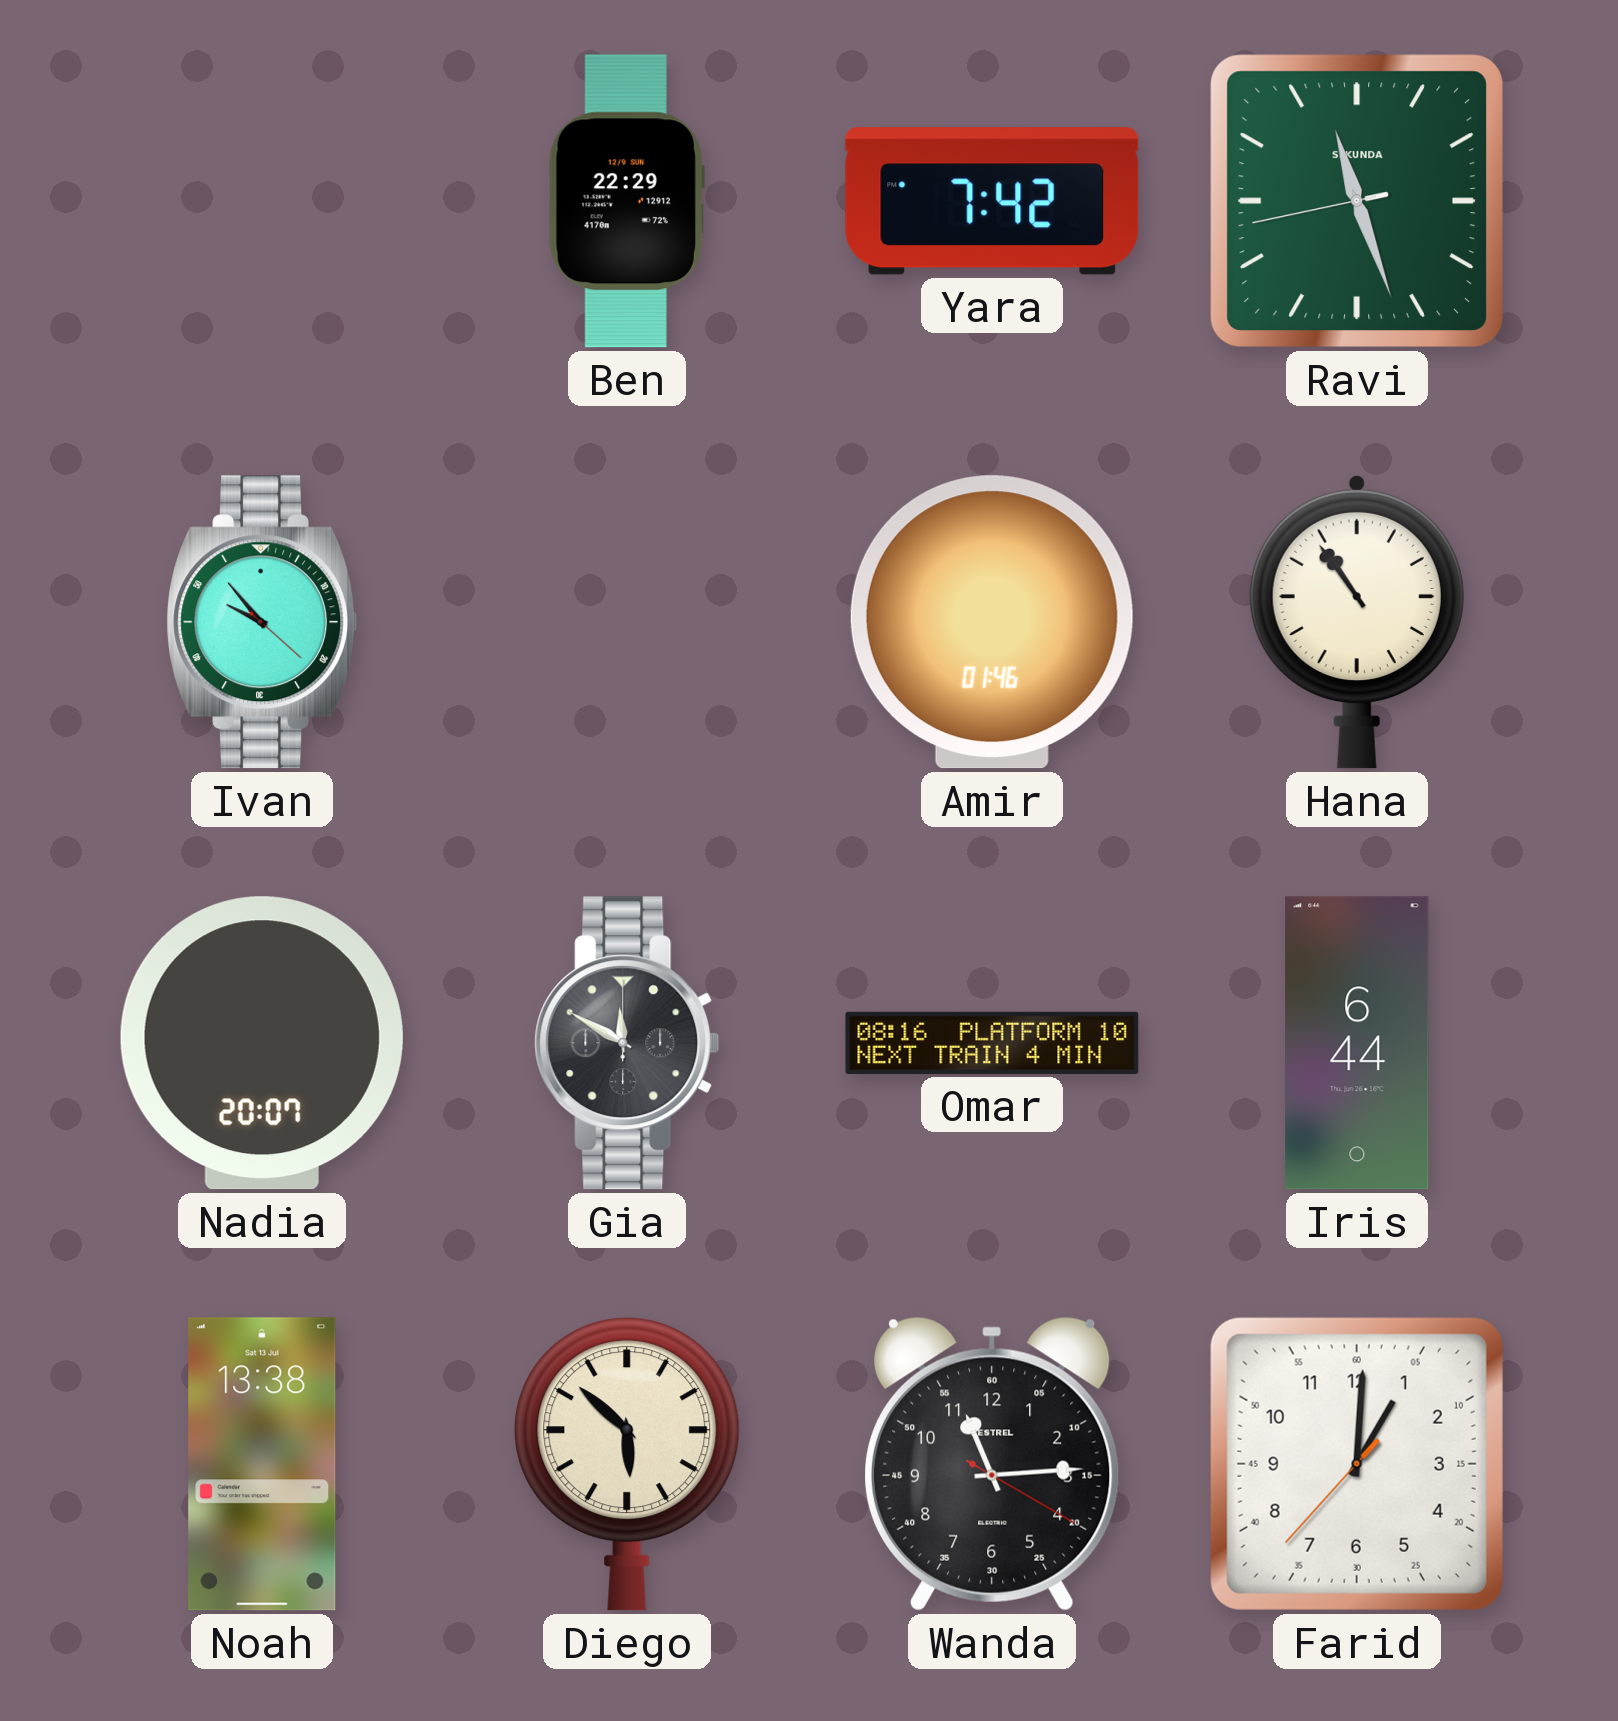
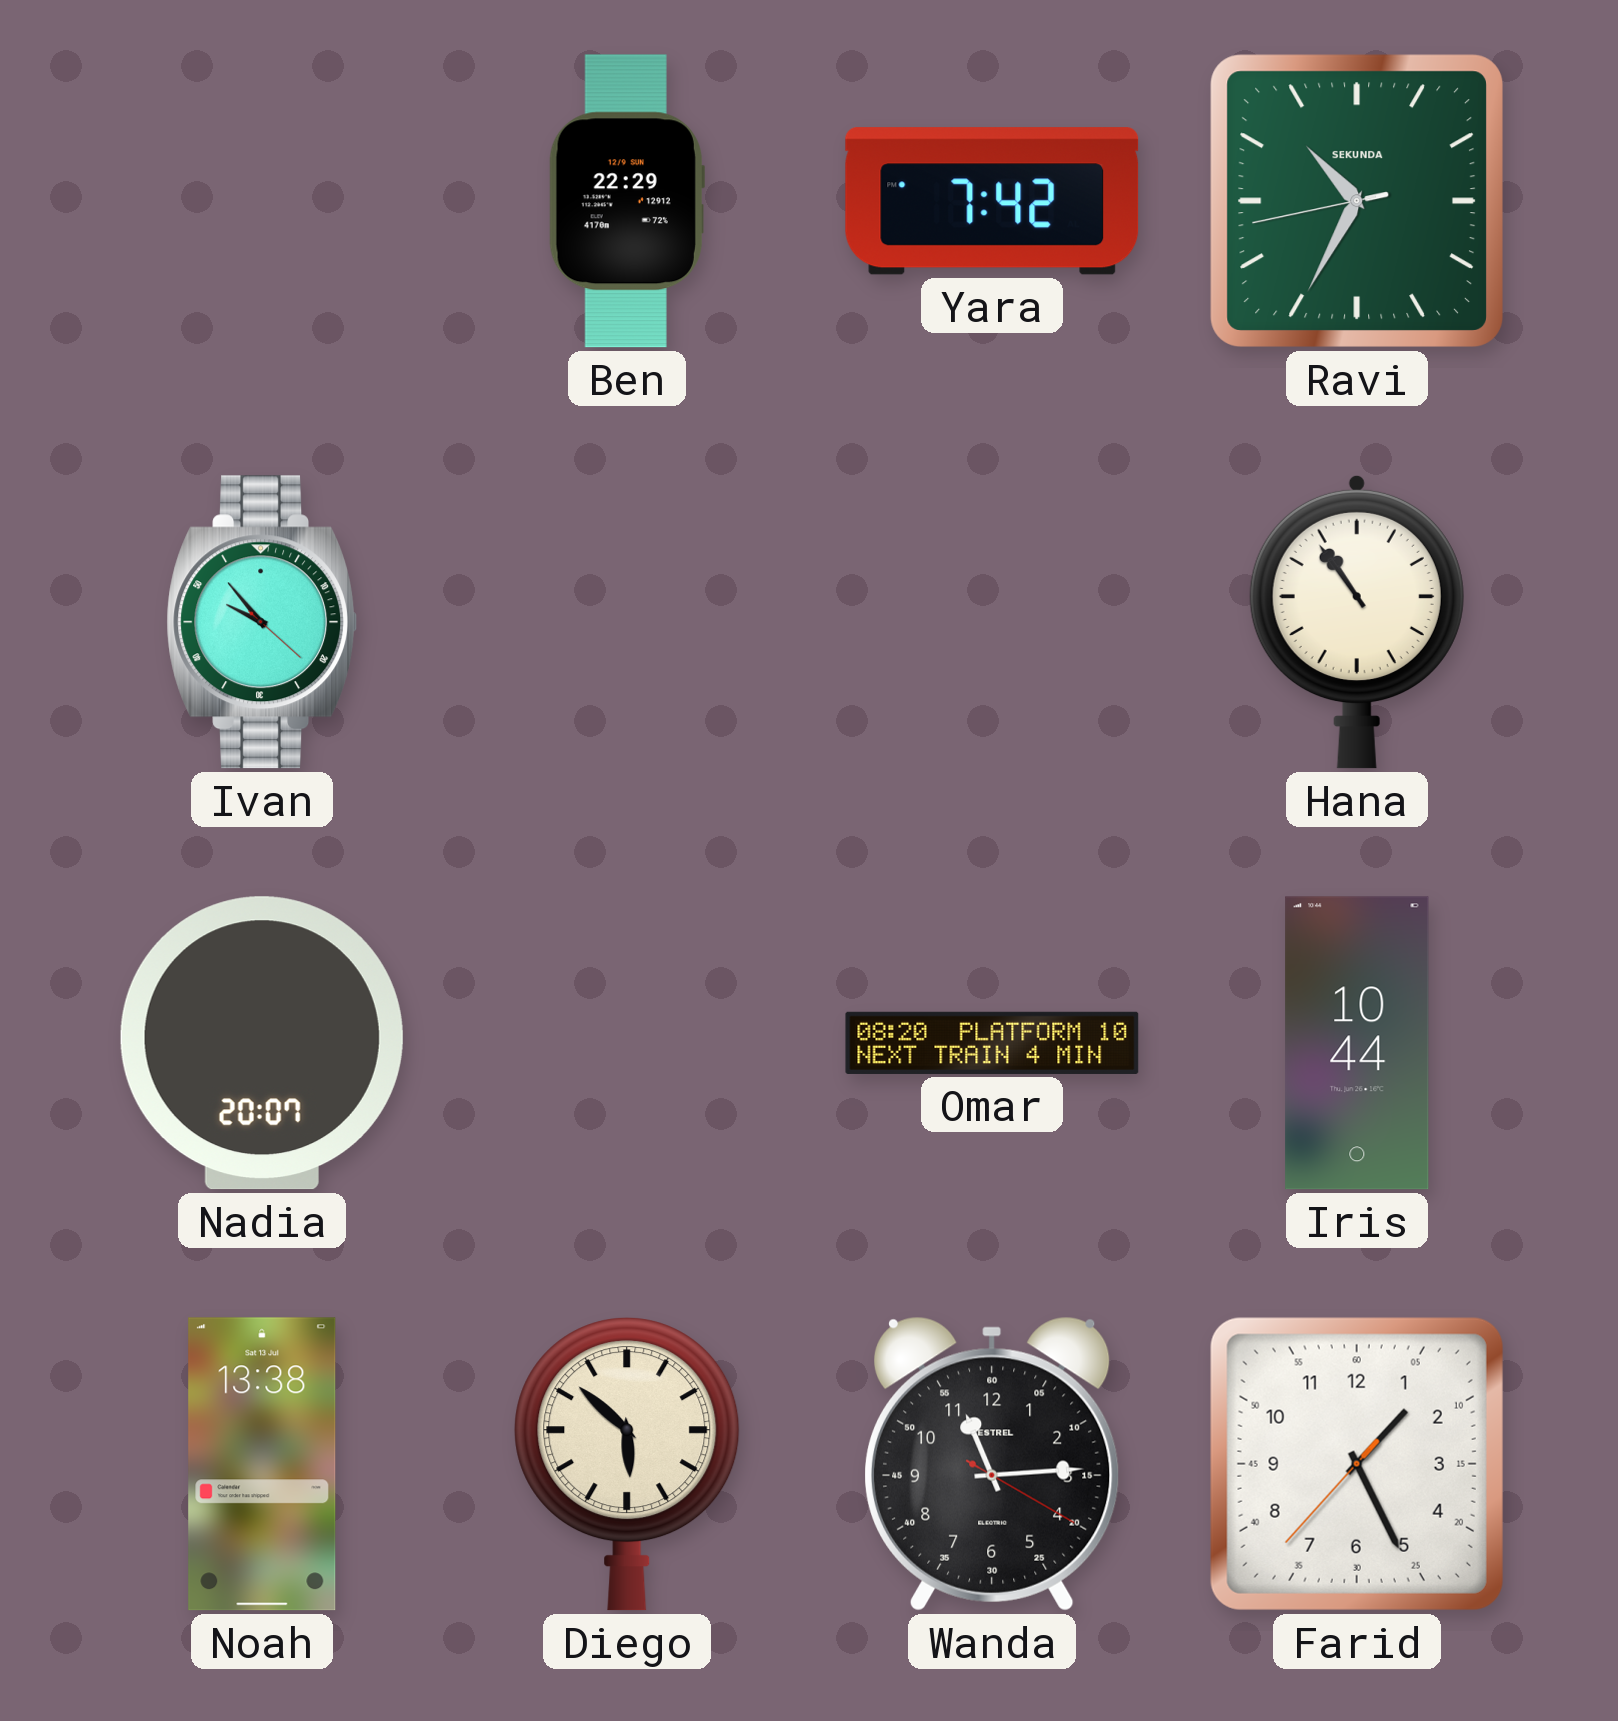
Ravi: 11:26 -> 10:34
Amir: 01:46 -> none
Gia: 11:50 -> none
Omar: 08:16 -> 08:20
Iris: 6:44 -> 10:44
Farid: 1:00 -> 1:25
